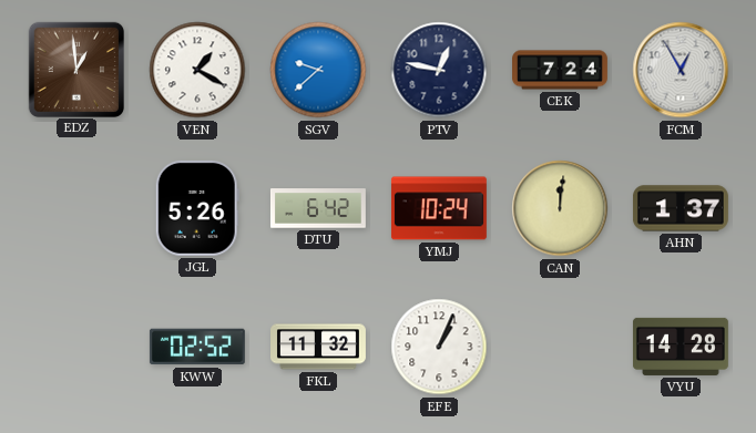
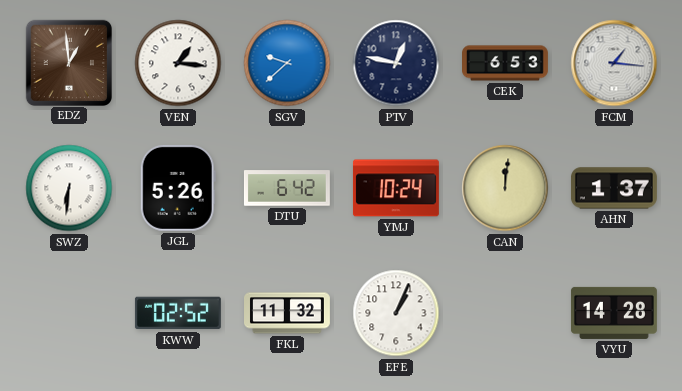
VEN: 1:20 -> 1:16
CEK: 7:24 -> 6:53
FCM: 12:55 -> 1:16
SWZ: none -> 6:31
